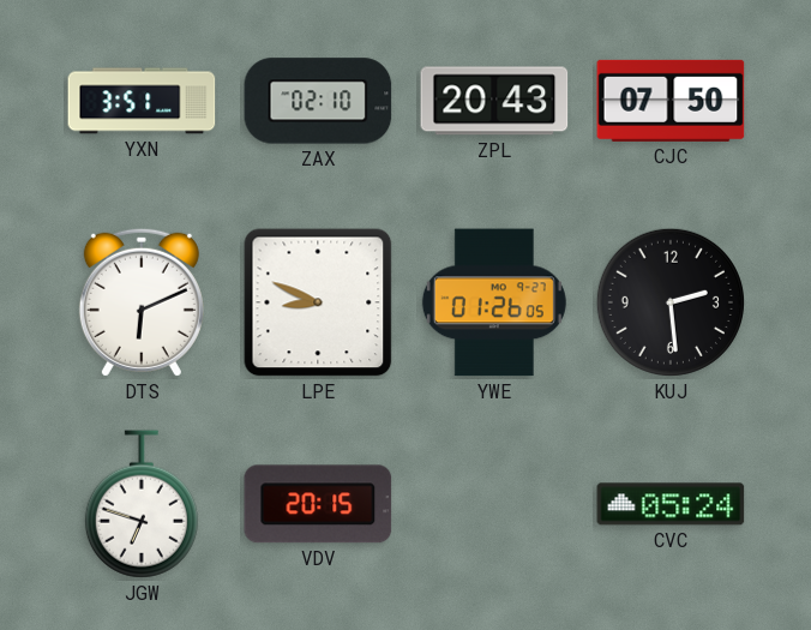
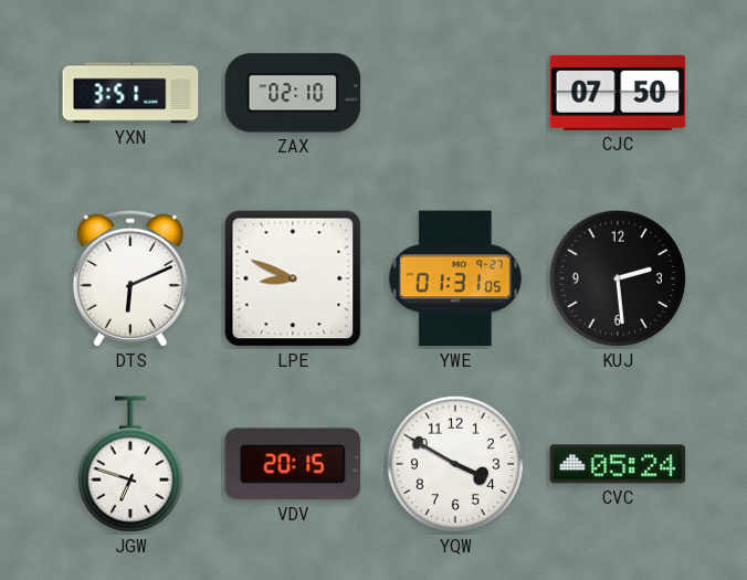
ZPL: 20:43 -> none
YWE: 01:26 -> 01:31
YQW: none -> 3:50
